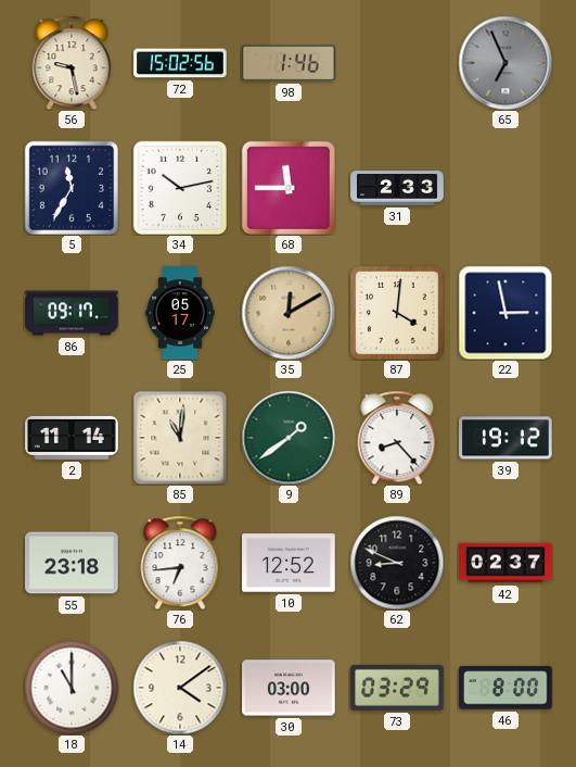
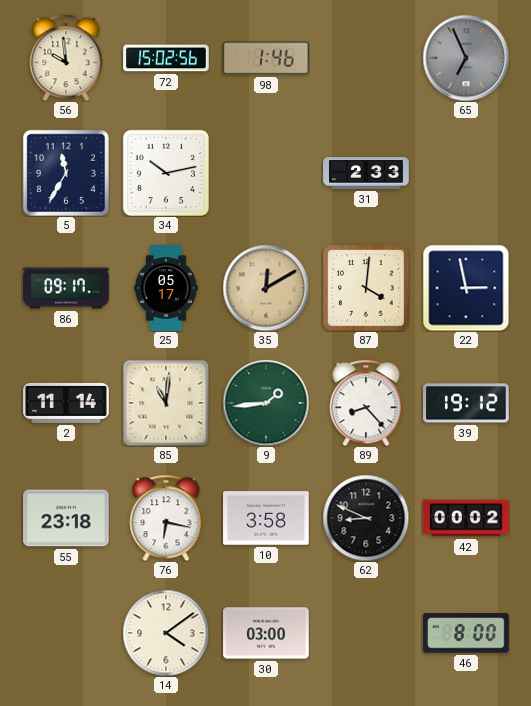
56: 9:28 -> 9:59
68: 11:45 -> none
9: 1:39 -> 1:44
76: 6:44 -> 6:17
10: 12:52 -> 3:58
42: 02:37 -> 00:02
18: 11:00 -> none
73: 03:29 -> none
